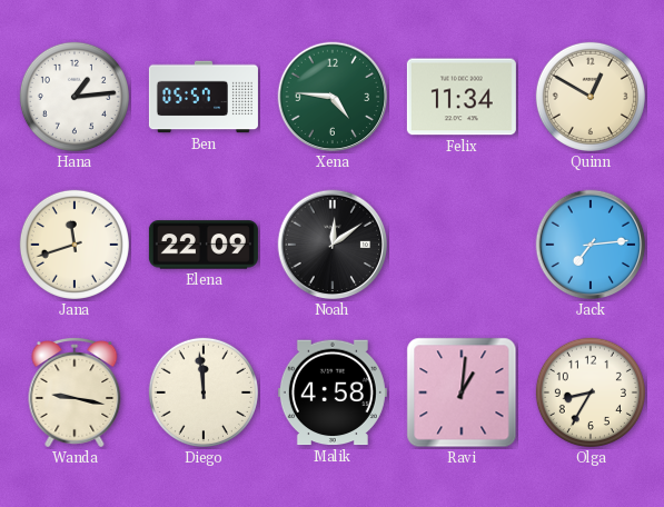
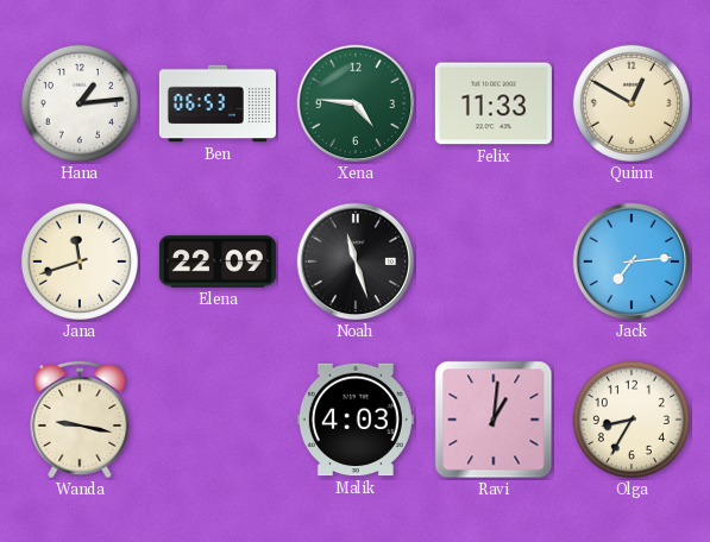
Ben: 05:57 -> 06:53
Felix: 11:34 -> 11:33
Noah: 12:09 -> 11:27
Diego: 11:59 -> none
Malik: 4:58 -> 4:03
